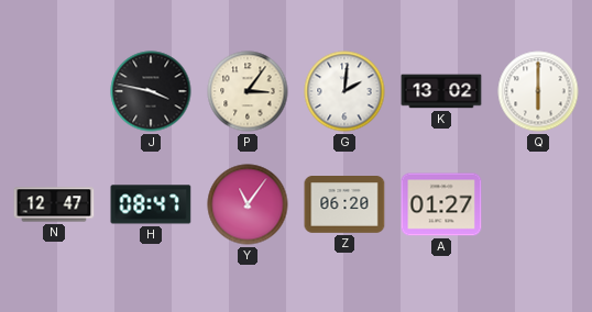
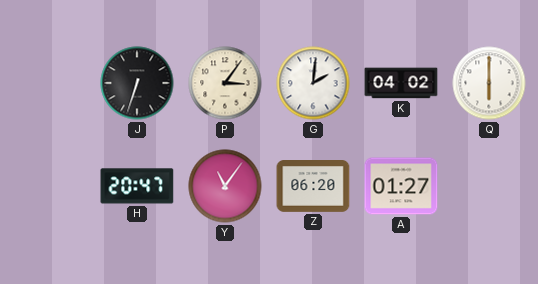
J: 3:47 -> 6:33
K: 13:02 -> 04:02
N: 12:47 -> none
H: 08:47 -> 20:47
